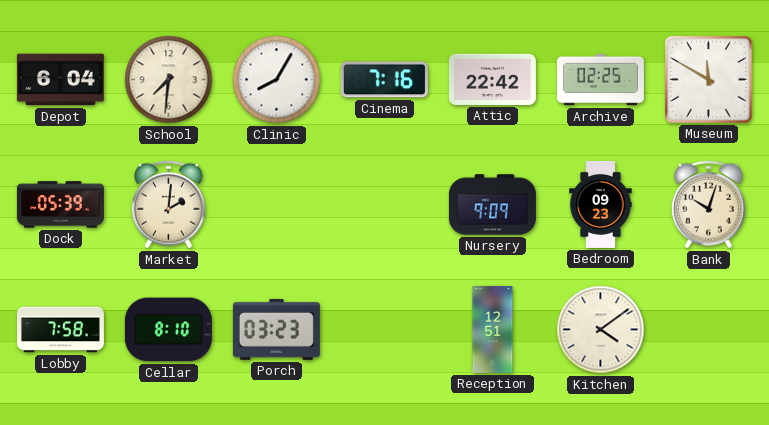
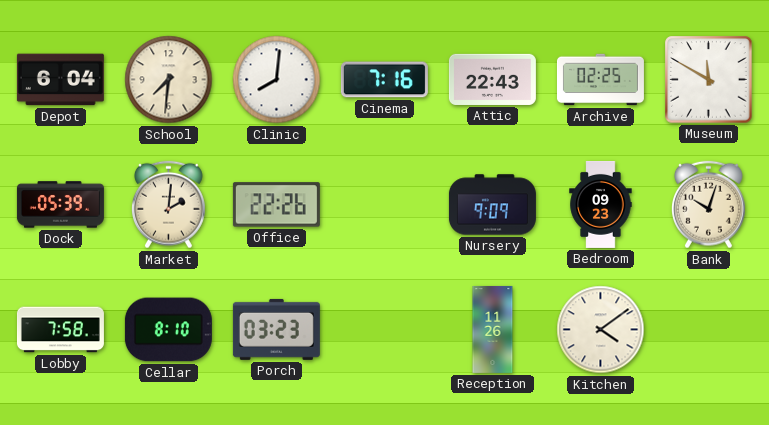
Clinic: 8:05 -> 8:01
Attic: 22:42 -> 22:43
Office: none -> 22:26
Reception: 12:51 -> 11:26
